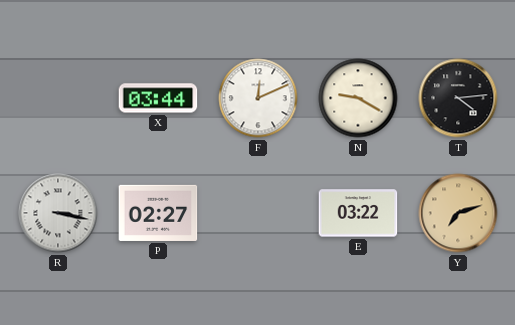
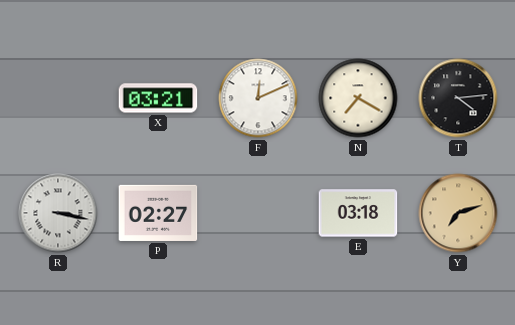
X: 03:44 -> 03:21
N: 9:20 -> 7:20
E: 03:22 -> 03:18
